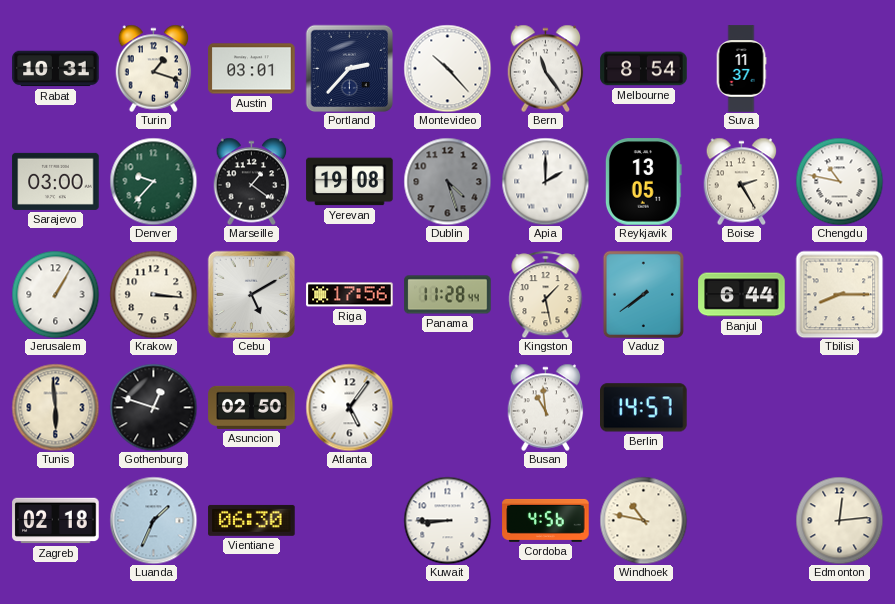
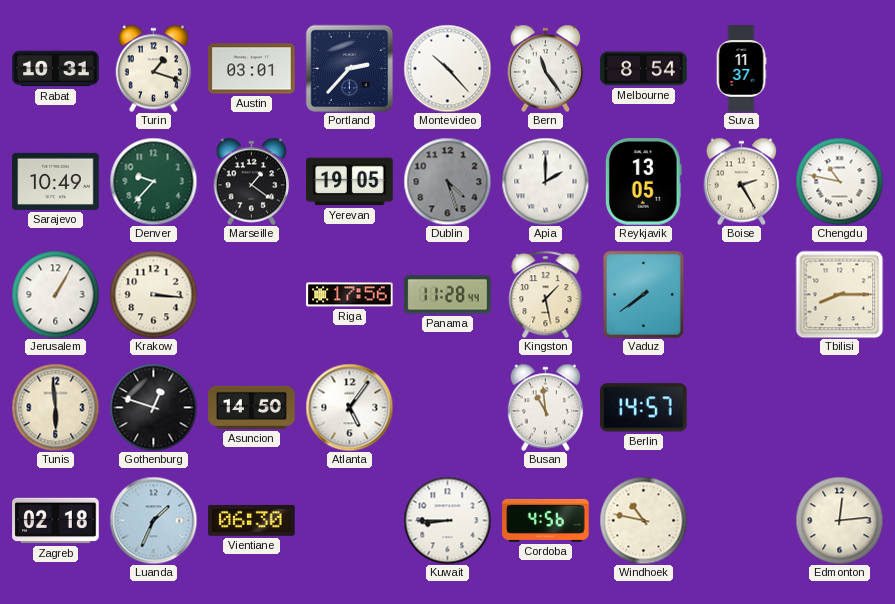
Sarajevo: 03:00 -> 10:49
Yerevan: 19:08 -> 19:05
Cebu: 5:10 -> none
Banjul: 6:44 -> none
Asuncion: 02:50 -> 14:50
